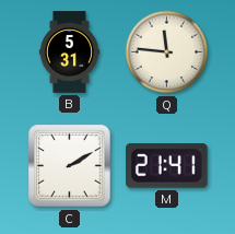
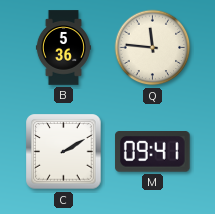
B: 5:31 -> 5:36
M: 21:41 -> 09:41
